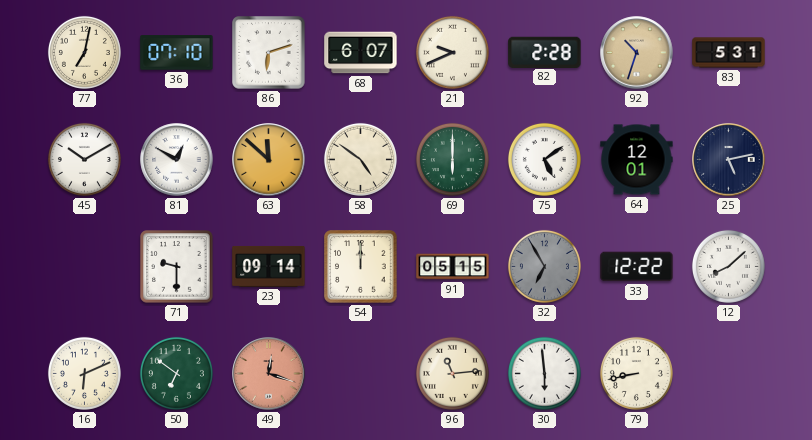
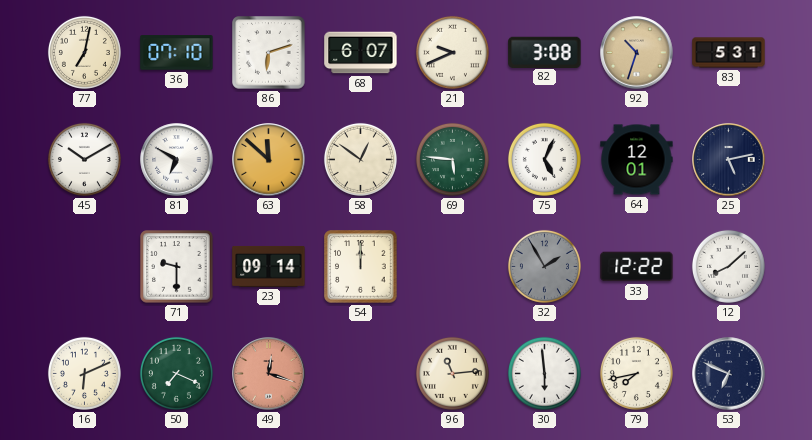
82: 2:28 -> 3:08
81: 12:50 -> 6:50
58: 4:51 -> 12:51
69: 6:00 -> 5:46
75: 5:09 -> 5:04
91: 05:15 -> none
32: 6:55 -> 1:55
50: 6:51 -> 7:19
79: 8:43 -> 7:43
53: none -> 6:49
